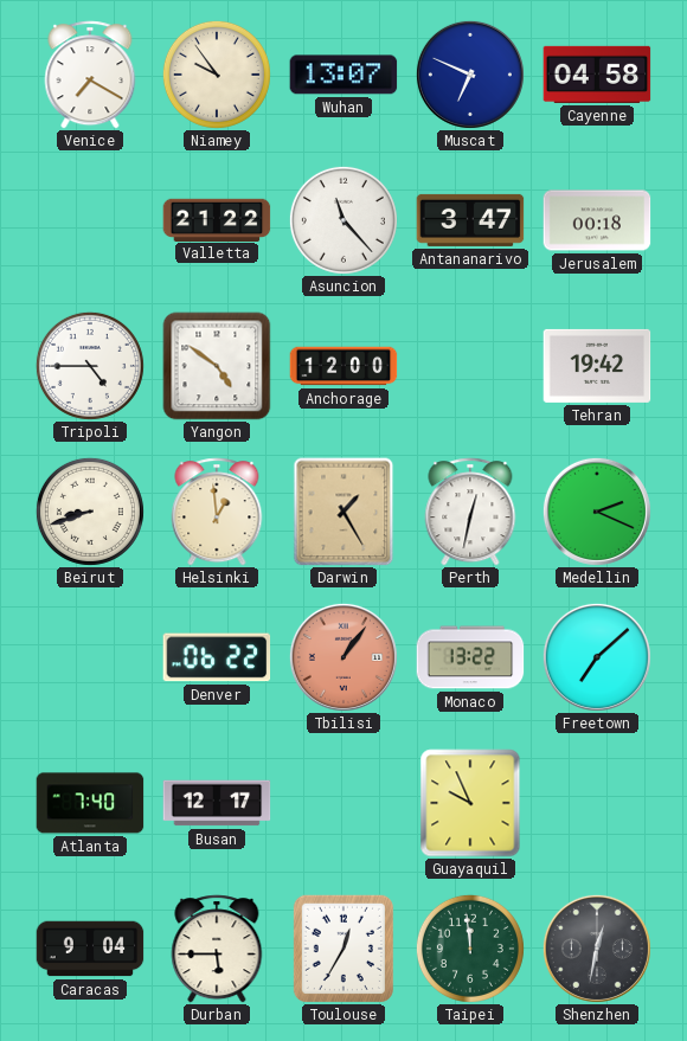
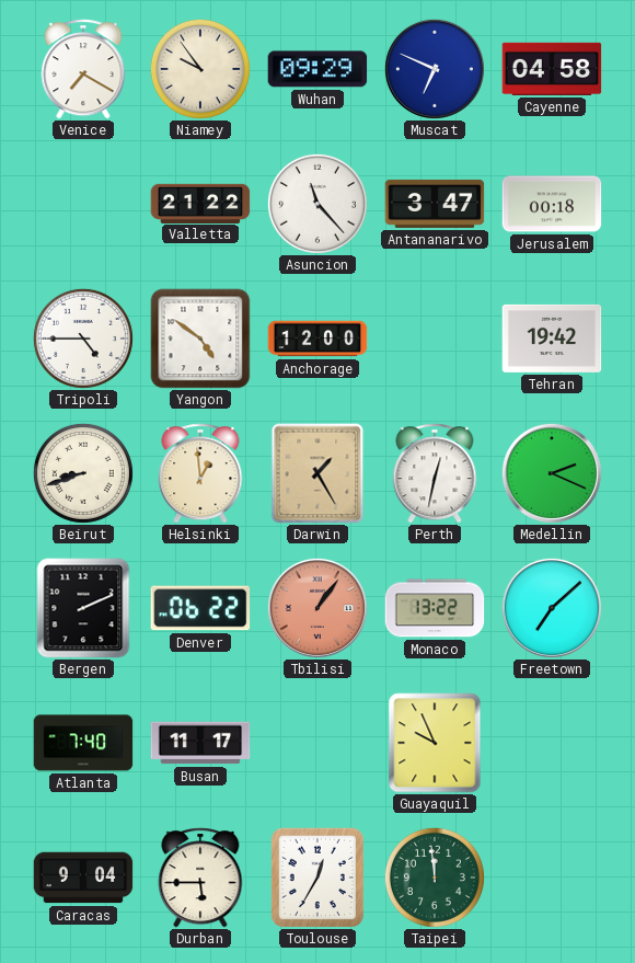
Wuhan: 13:07 -> 09:29
Bergen: none -> 2:11
Busan: 12:17 -> 11:17
Shenzhen: 12:32 -> none
